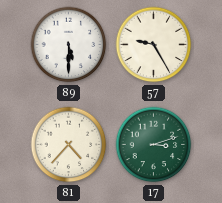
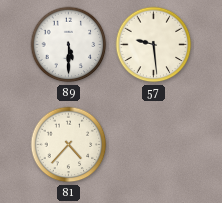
57: 9:25 -> 9:29
17: 3:12 -> none
